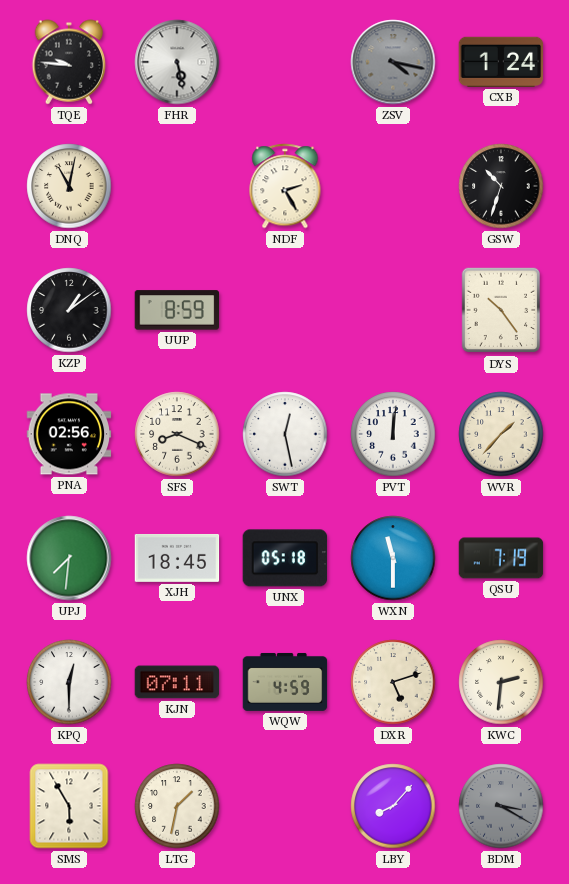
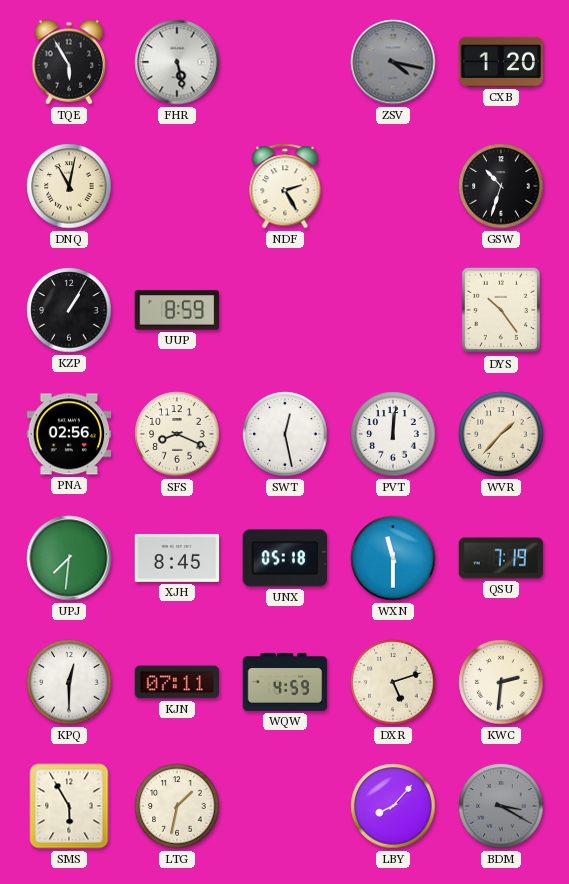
TQE: 9:46 -> 5:55
CXB: 1:24 -> 1:20
KZP: 1:09 -> 1:05
XJH: 18:45 -> 8:45
